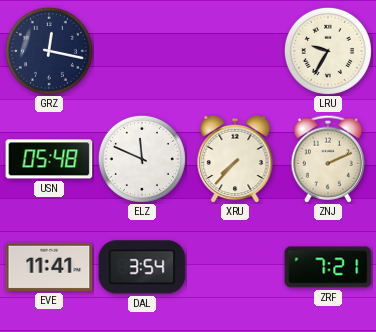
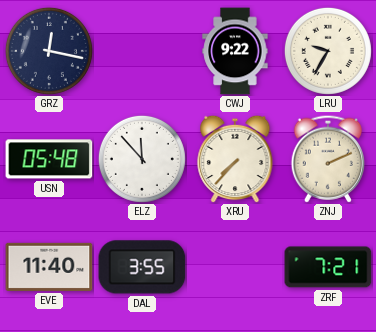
CWJ: none -> 9:22
ELZ: 11:49 -> 11:53
EVE: 11:41 -> 11:40
DAL: 3:54 -> 3:55
